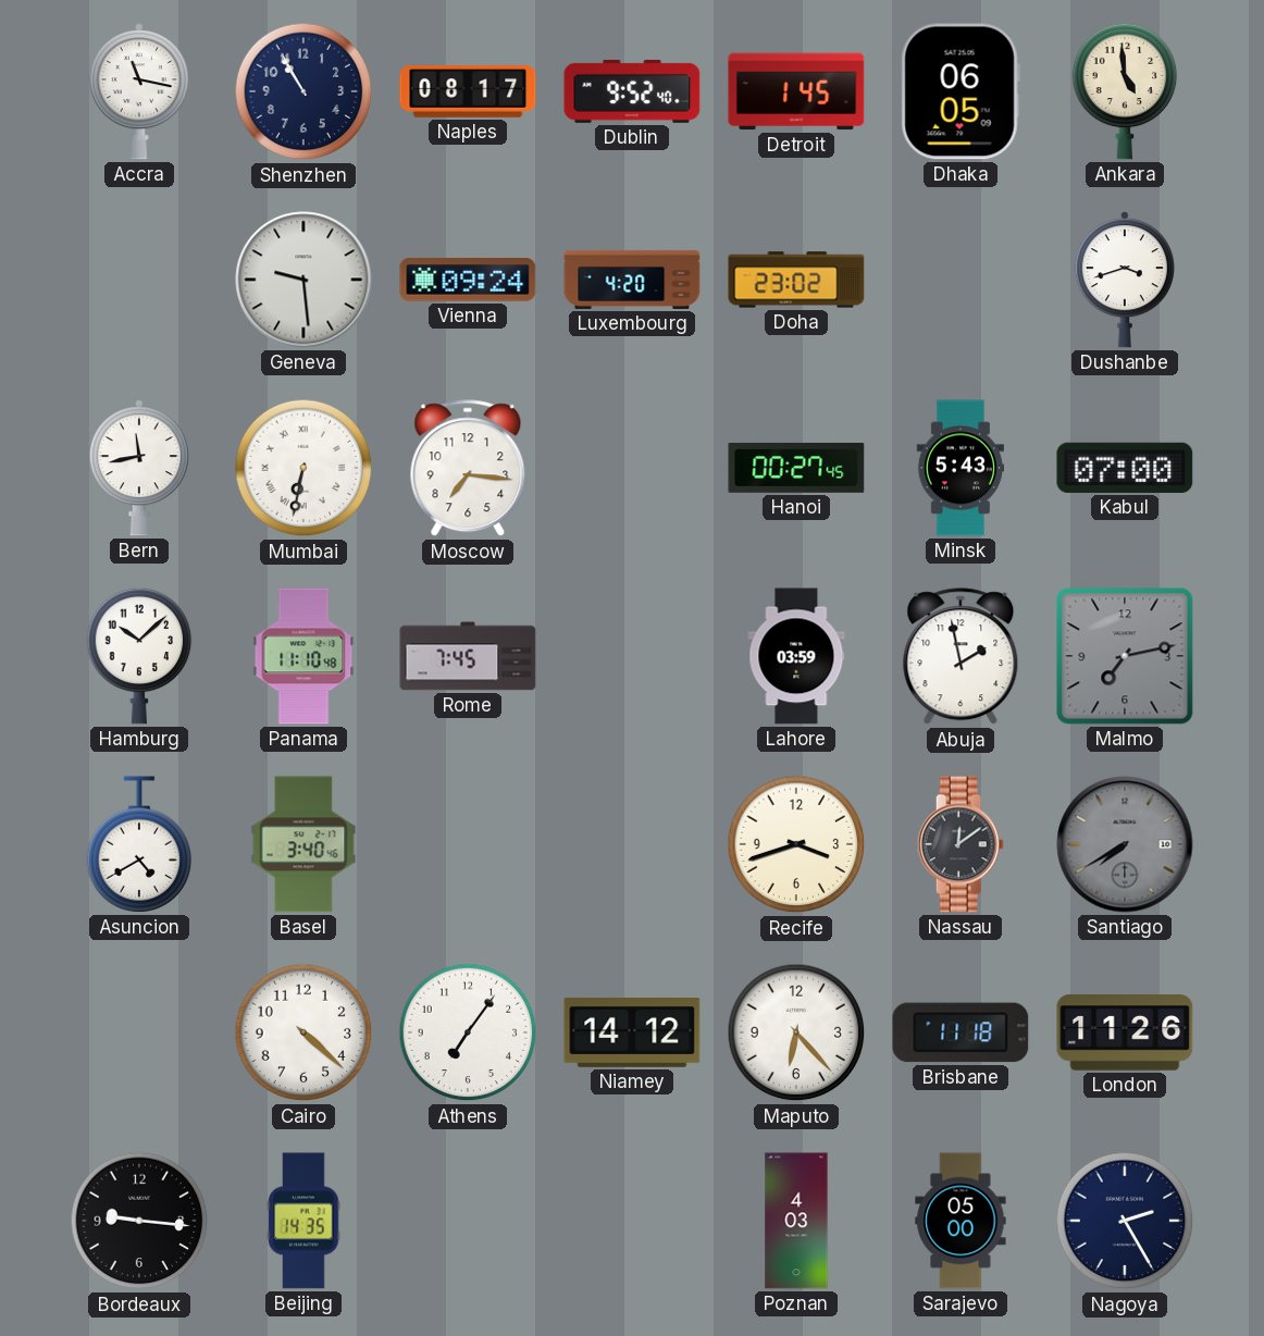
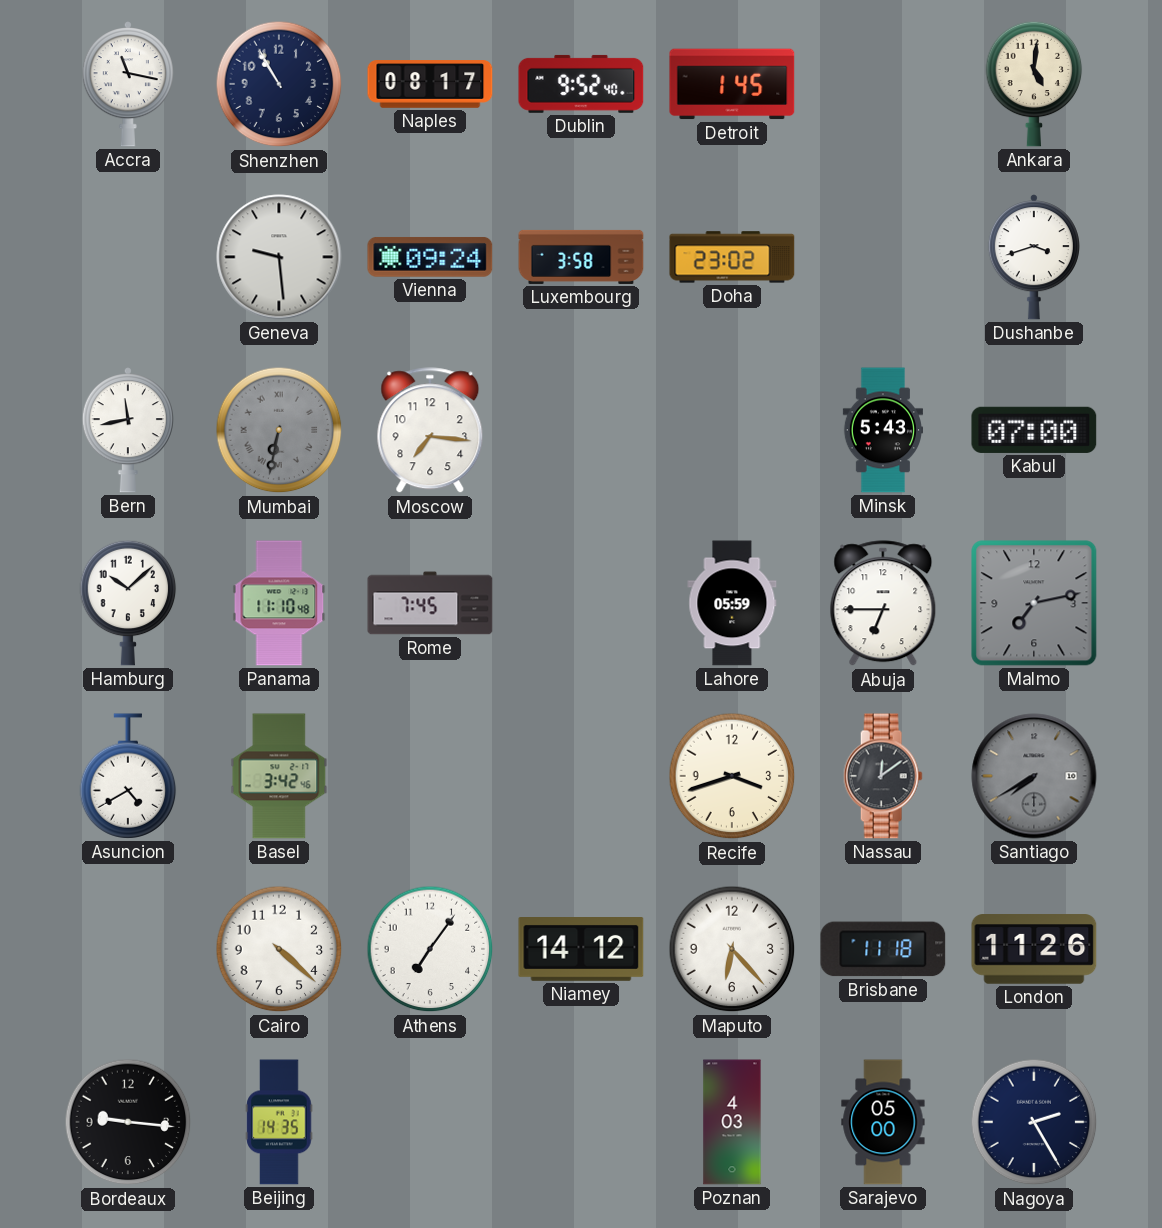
Dhaka: 06:05 -> none
Ankara: 4:59 -> 5:01
Luxembourg: 4:20 -> 3:58
Mumbai dial: white -> grey
Hanoi: 00:27 -> none
Lahore: 03:59 -> 05:59
Abuja: 1:58 -> 6:45
Basel: 3:40 -> 3:42
